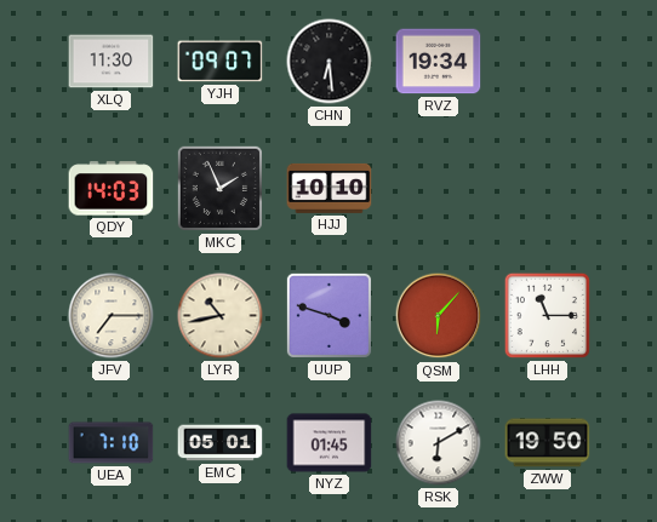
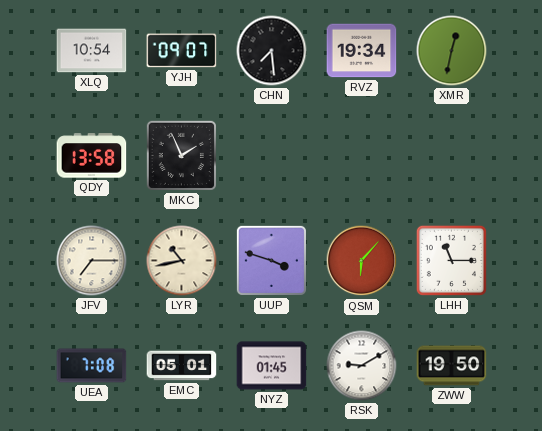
XLQ: 11:30 -> 10:54
CHN: 6:29 -> 7:29
XMR: none -> 12:32
QDY: 14:03 -> 13:58
HJJ: 10:10 -> none
UEA: 7:10 -> 7:08
RSK: 6:10 -> 9:10
